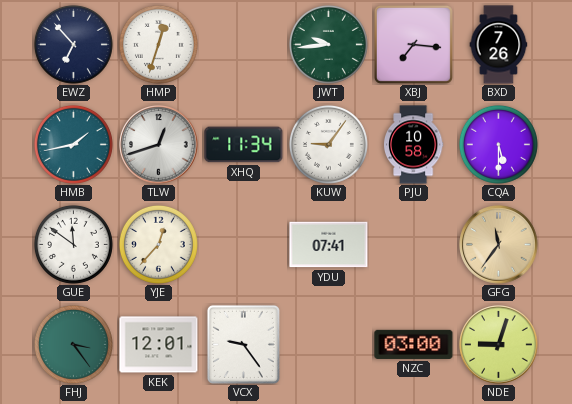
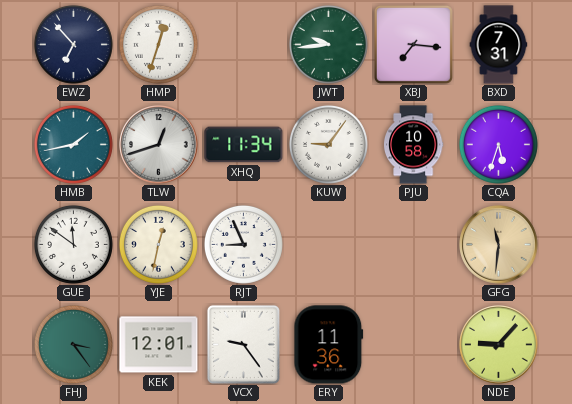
BXD: 7:26 -> 7:31
CQA: 5:30 -> 5:33
YJE: 12:37 -> 12:32
RJT: none -> 8:56
YDU: 07:41 -> none
GFG: 11:36 -> 11:31
ERY: none -> 11:36
NZC: 03:00 -> none
NDE: 9:03 -> 9:07
